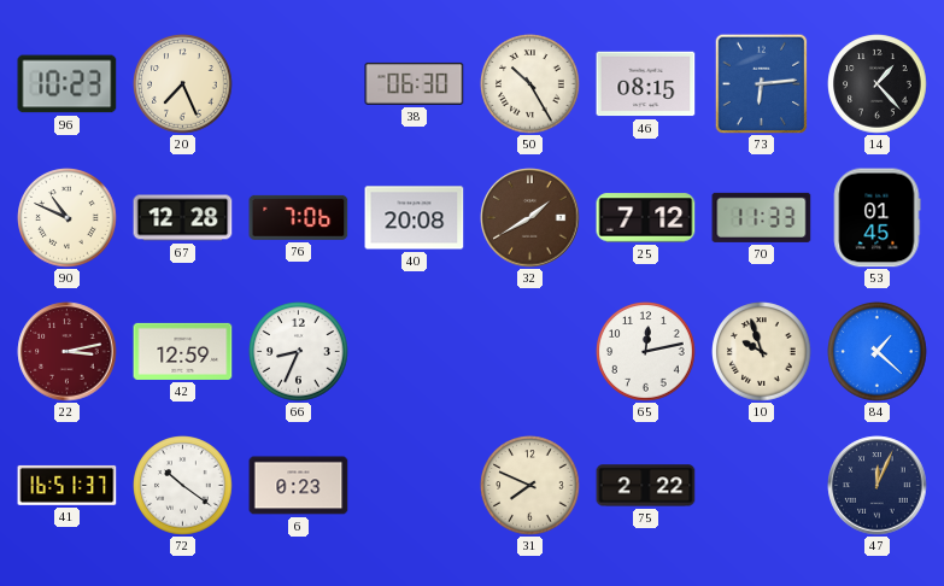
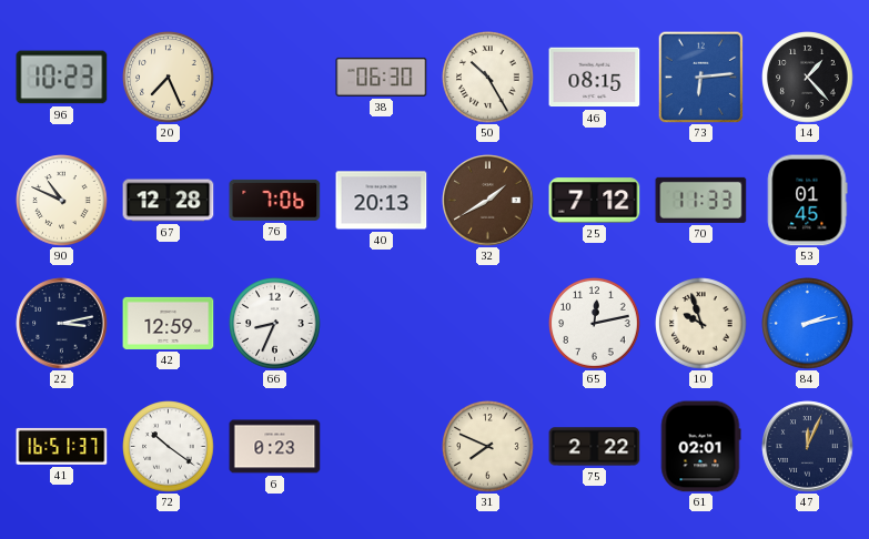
40: 20:08 -> 20:13
22 dial: burgundy -> navy
84: 1:22 -> 2:13
61: none -> 02:01
